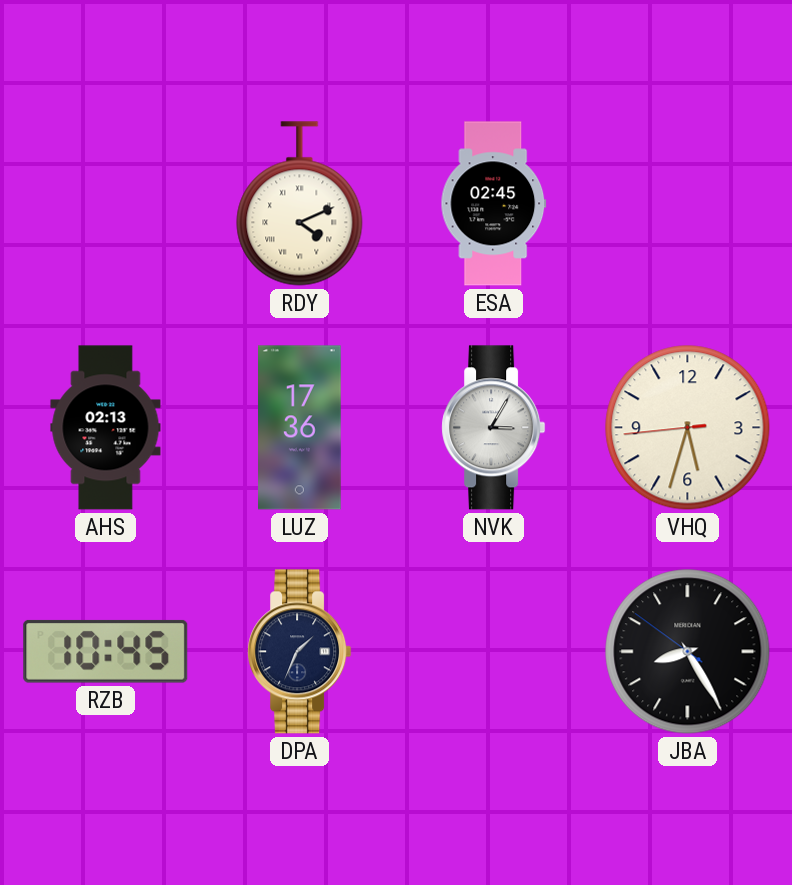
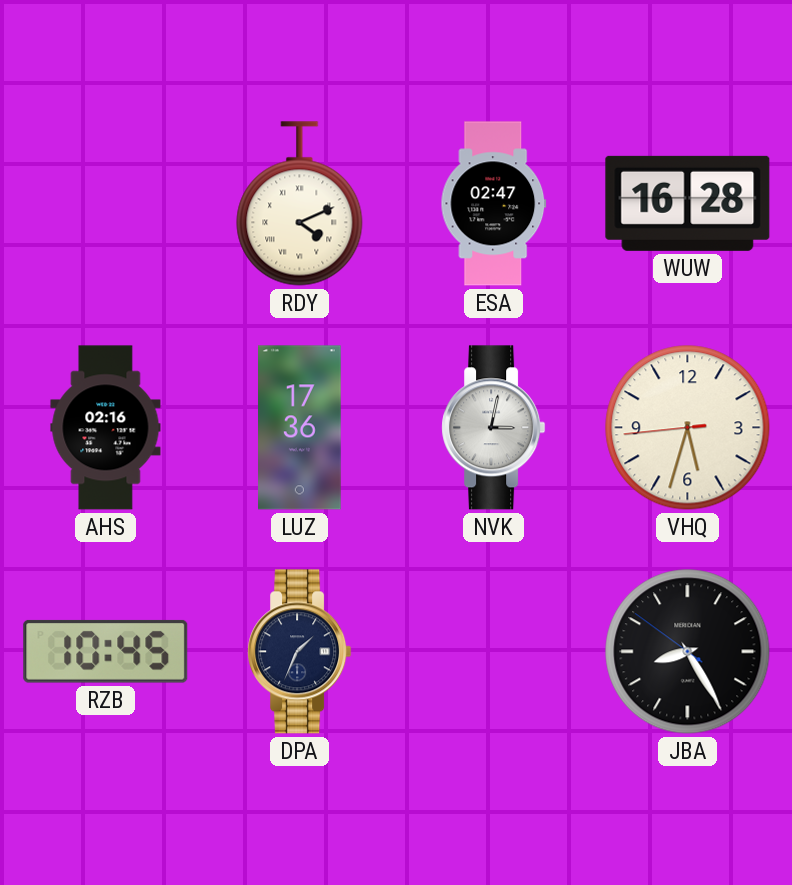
ESA: 02:45 -> 02:47
WUW: none -> 16:28
AHS: 02:13 -> 02:16
NVK: 3:05 -> 3:02
